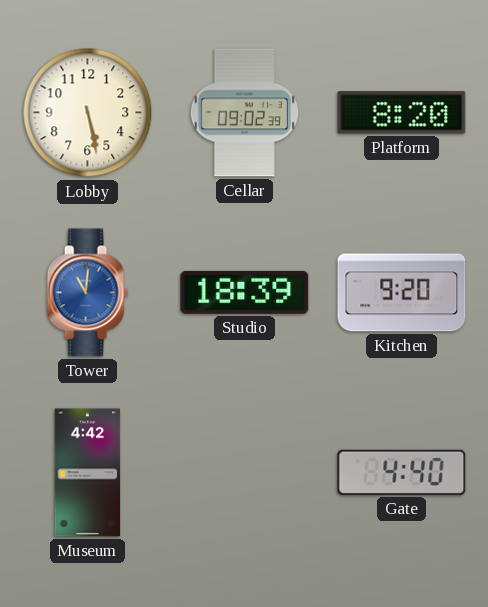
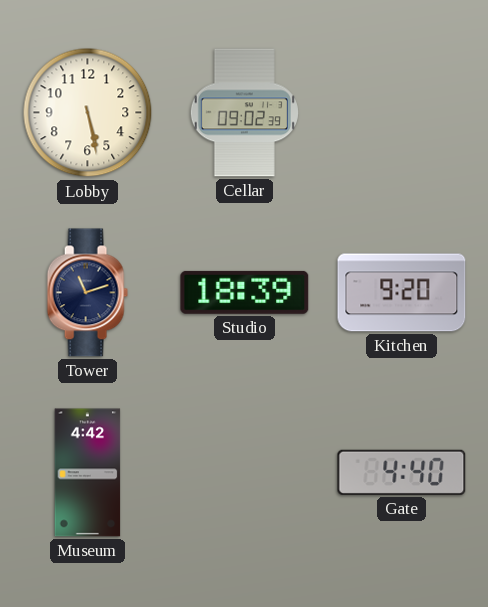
Platform: 8:20 -> none
Tower: 11:01 -> 11:12
Tower dial: blue -> navy
